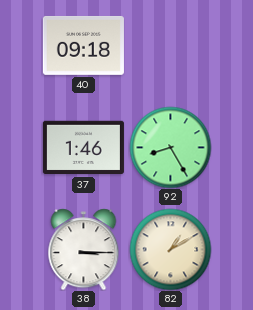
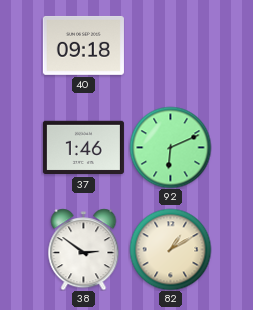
92: 8:25 -> 6:11
38: 3:15 -> 2:51
